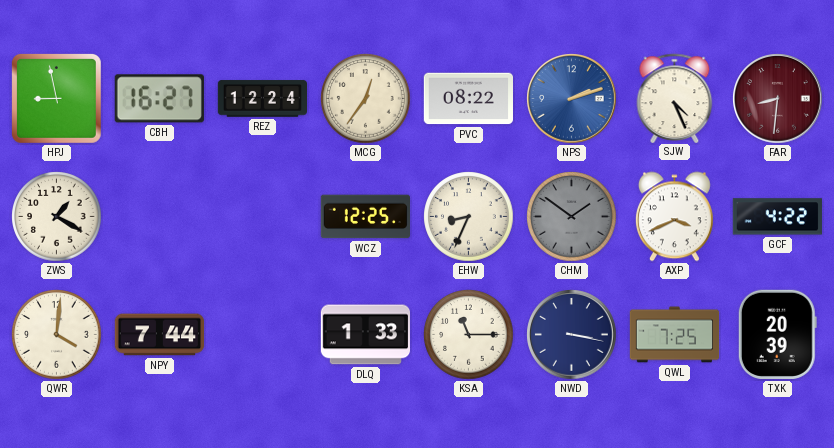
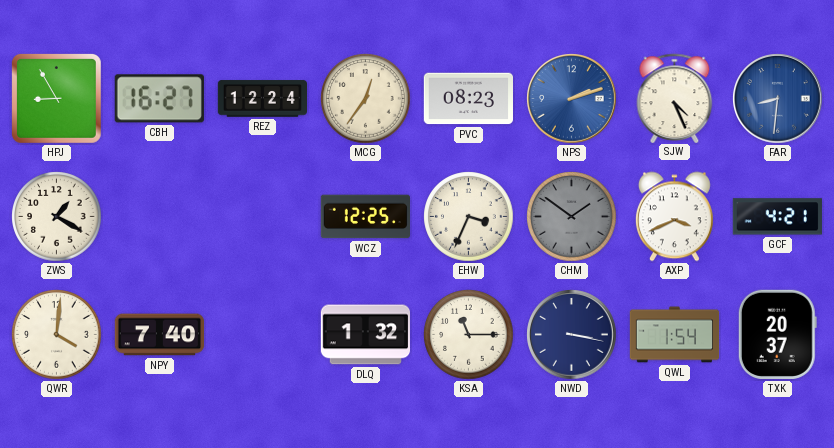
HPJ: 8:58 -> 8:55
PVC: 08:22 -> 08:23
FAR dial: burgundy -> blue
EHW: 8:34 -> 3:34
GCF: 4:22 -> 4:21
NPY: 7:44 -> 7:40
DLQ: 1:33 -> 1:32
QWL: 7:25 -> 1:54
TXK: 20:39 -> 20:37
